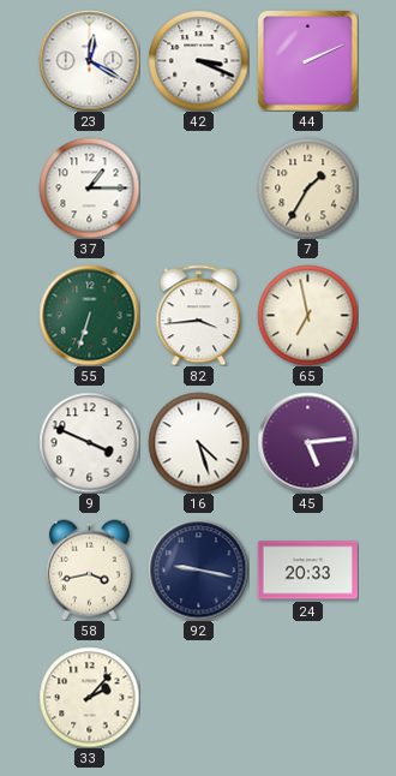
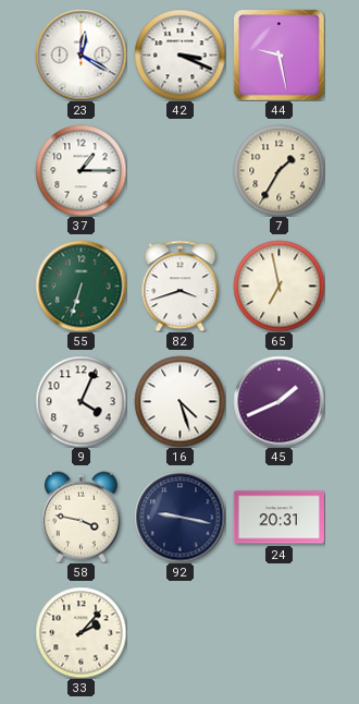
44: 2:11 -> 9:28
82: 3:44 -> 3:42
9: 3:49 -> 4:04
45: 5:14 -> 1:41
58: 3:43 -> 3:47
24: 20:33 -> 20:31
